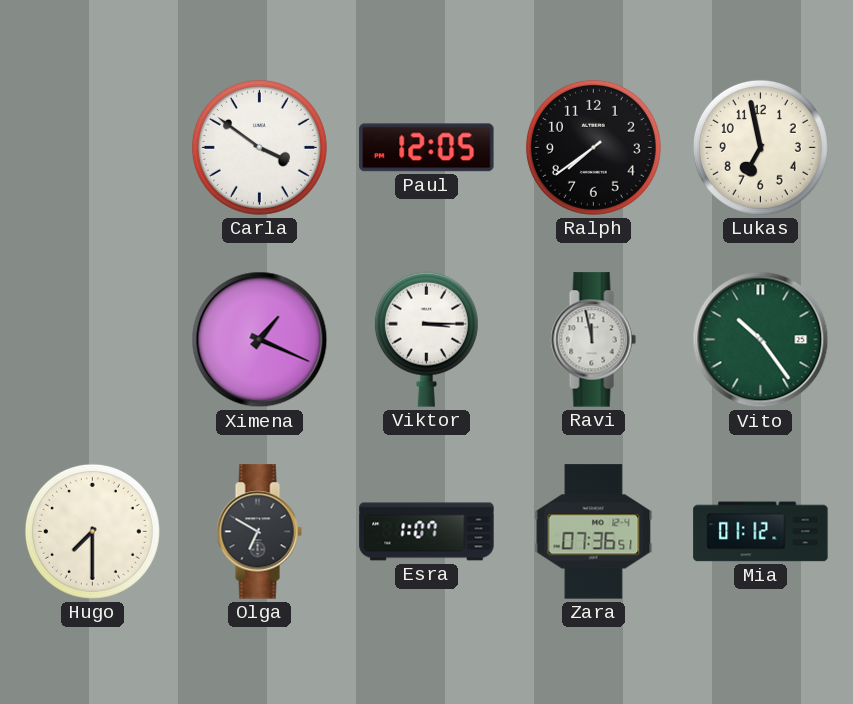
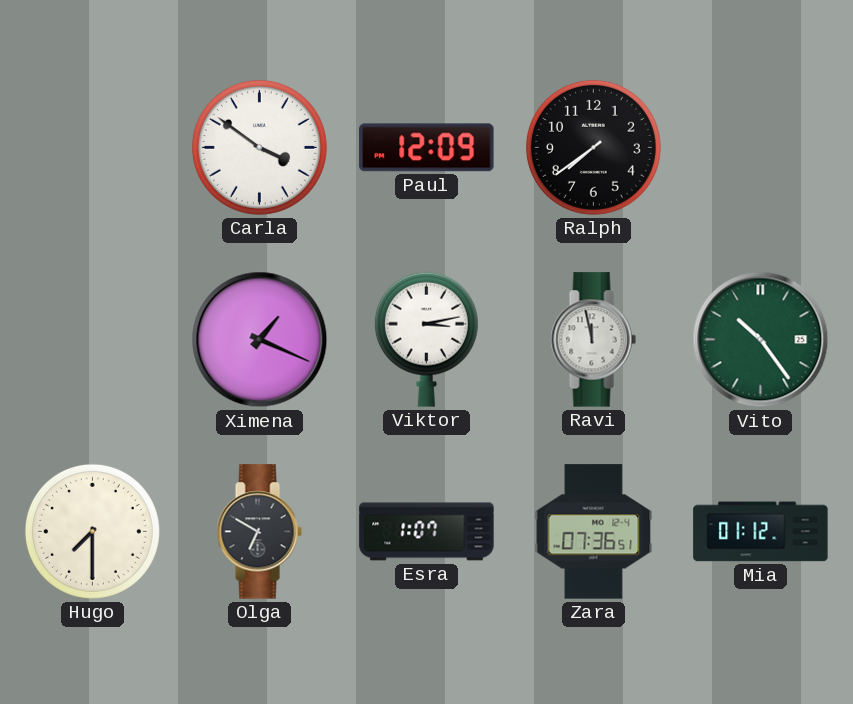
Paul: 12:05 -> 12:09
Lukas: 6:58 -> none
Viktor: 3:15 -> 3:13
